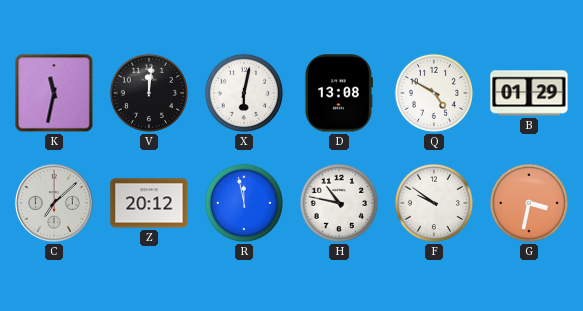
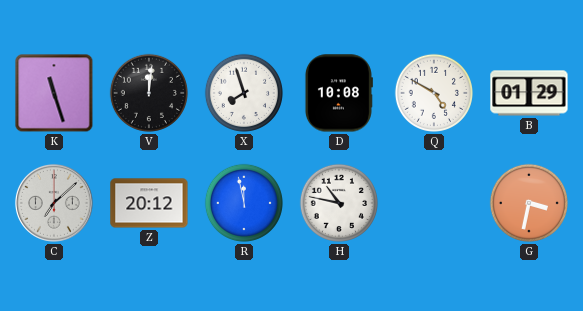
K: 11:32 -> 11:27
X: 6:02 -> 7:57
D: 13:08 -> 10:08
F: 9:51 -> none
